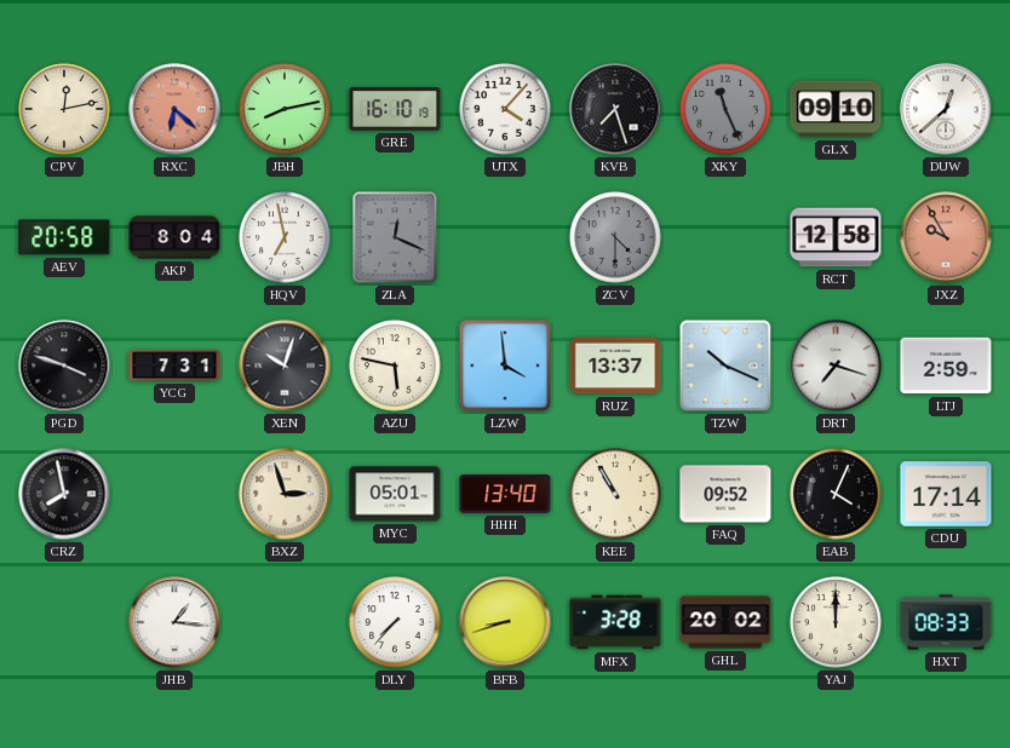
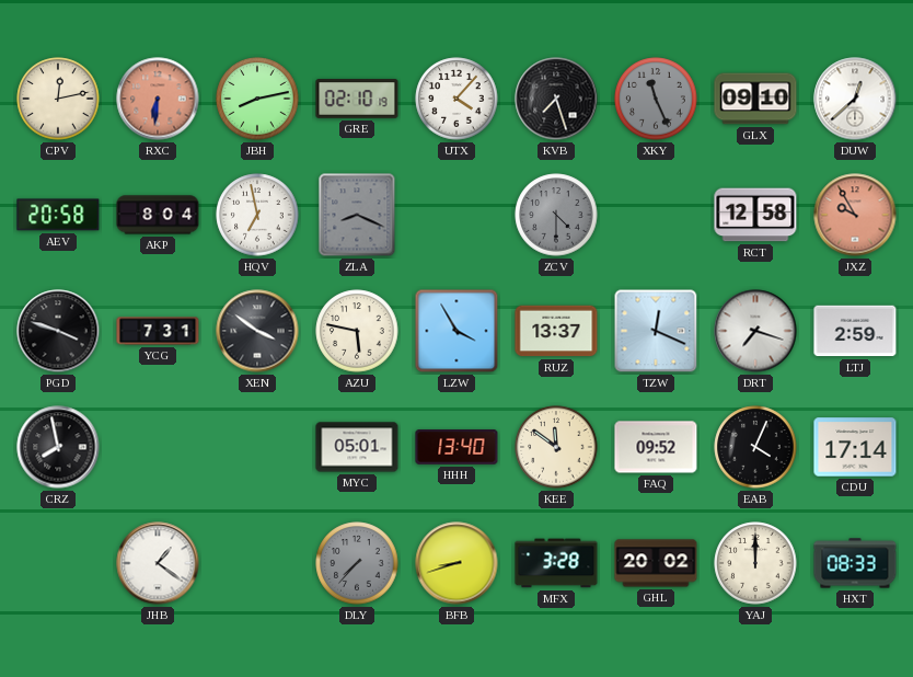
RXC: 6:22 -> 6:31
GRE: 16:10 -> 02:10
ZLA: 12:19 -> 8:19
XEN: 10:03 -> 3:51
LZW: 3:59 -> 3:55
TZW: 10:19 -> 12:19
BXZ: 2:57 -> none
KEE: 10:55 -> 11:51
JHB: 1:16 -> 1:21
DLY dial: white -> grey
